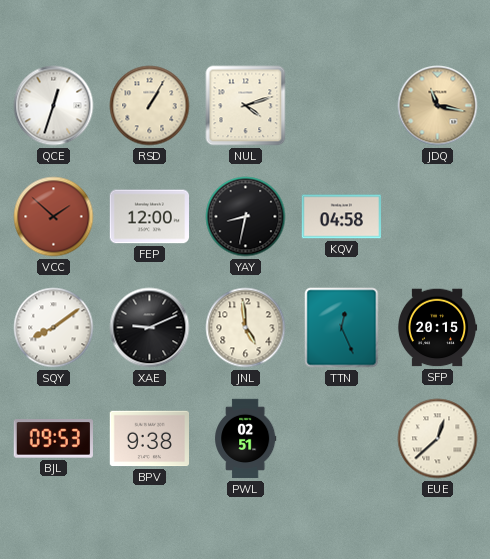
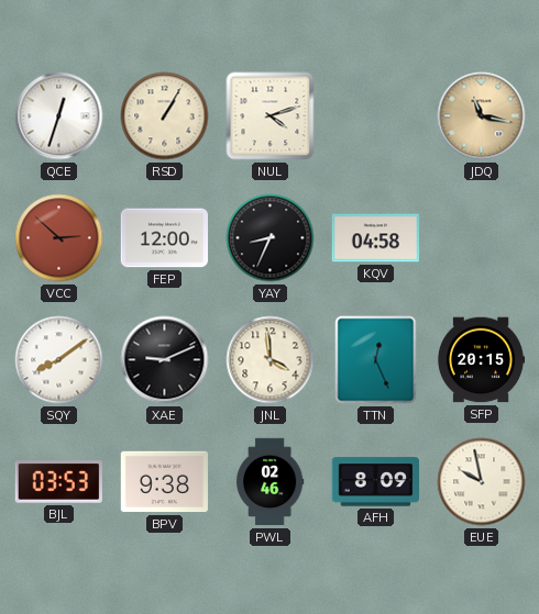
VCC: 1:52 -> 2:52
YAY: 8:32 -> 8:34
JNL: 4:59 -> 3:59
BJL: 09:53 -> 03:53
PWL: 02:51 -> 02:46
AFH: none -> 8:09
EUE: 12:38 -> 9:58
